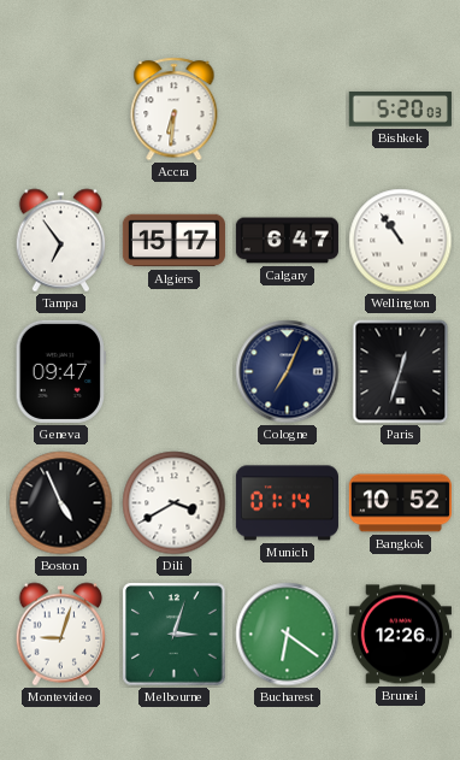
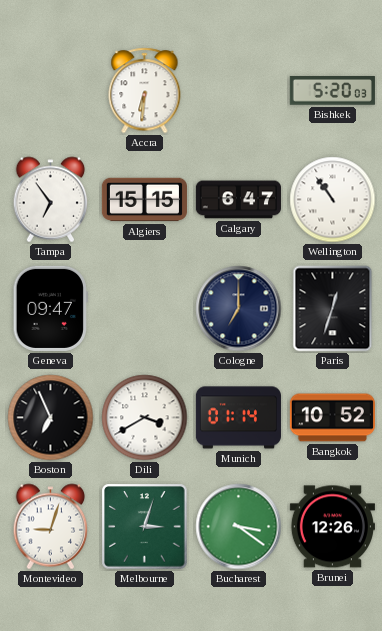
Algiers: 15:17 -> 15:15
Cologne: 7:04 -> 7:00
Boston: 4:56 -> 6:56
Bucharest: 6:21 -> 3:21
